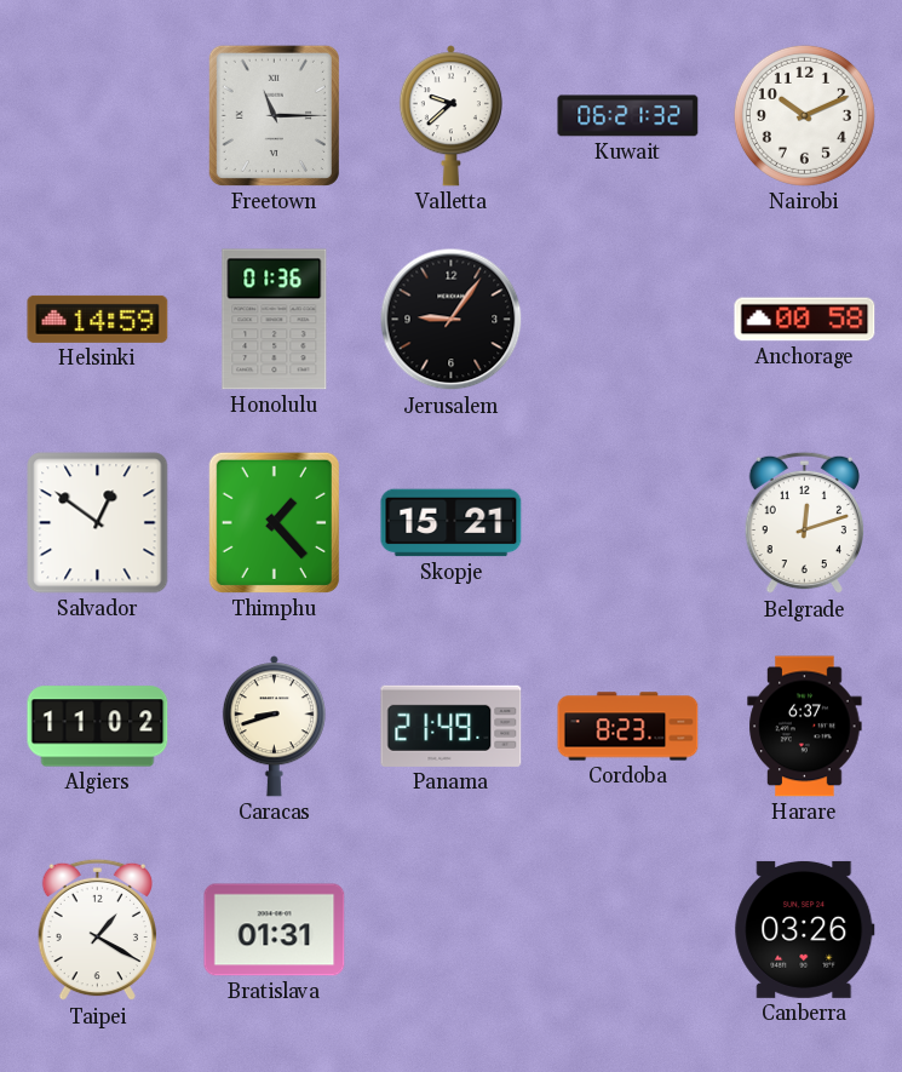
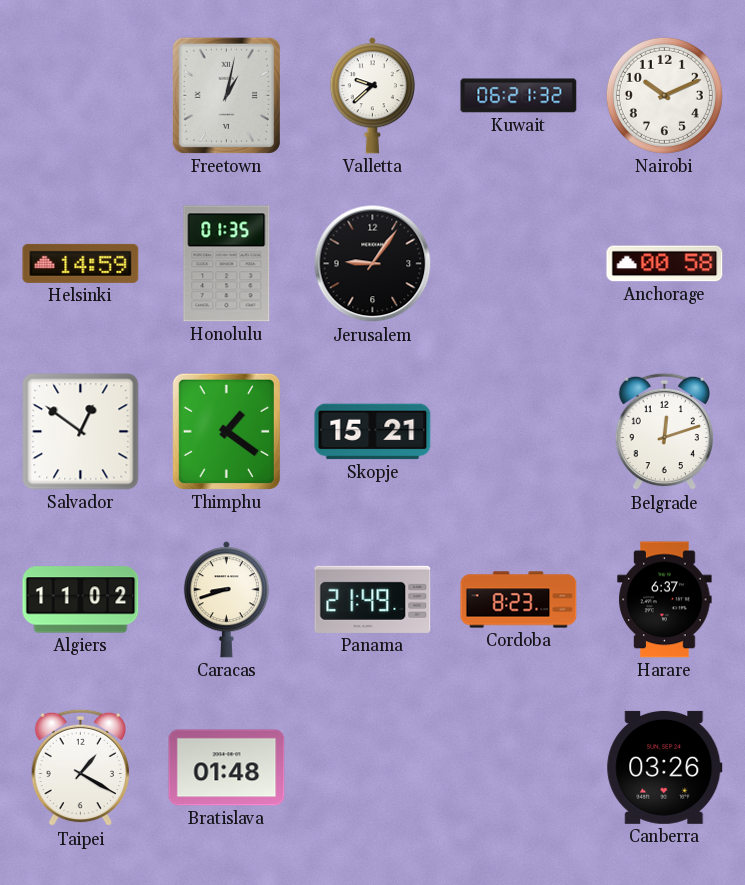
Freetown: 11:15 -> 1:02
Honolulu: 01:36 -> 01:35
Thimphu: 1:23 -> 1:21
Bratislava: 01:31 -> 01:48
